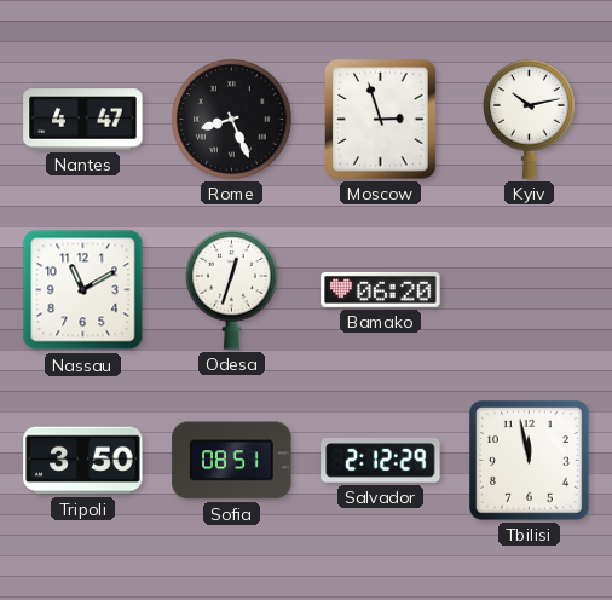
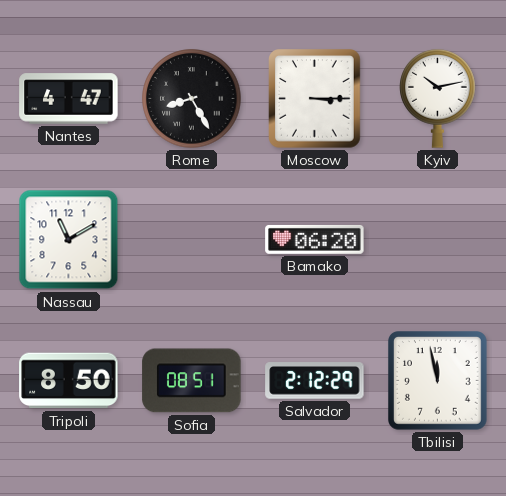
Rome: 8:26 -> 8:25
Moscow: 2:57 -> 3:15
Odesa: 12:33 -> none
Tripoli: 3:50 -> 8:50
